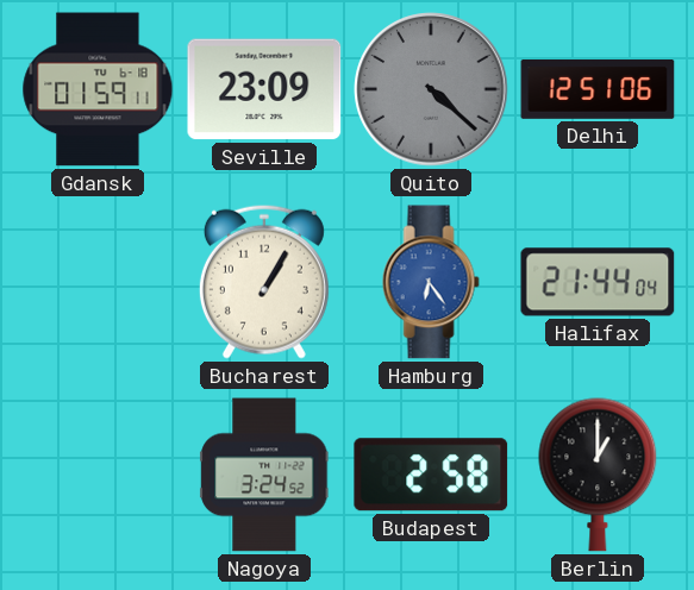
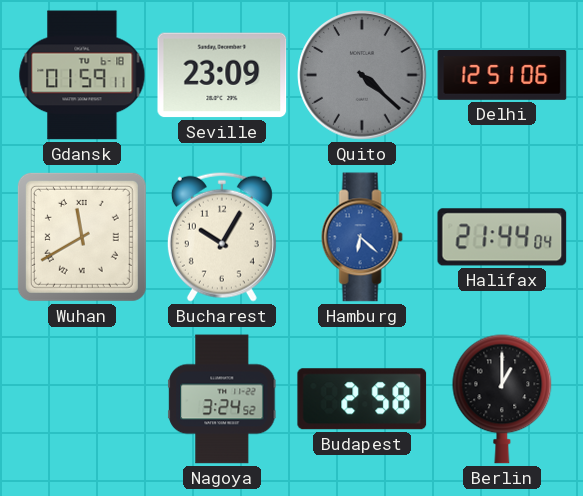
Wuhan: none -> 11:40
Bucharest: 1:05 -> 10:05
Hamburg: 6:24 -> 6:22
